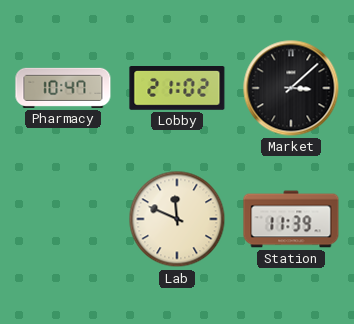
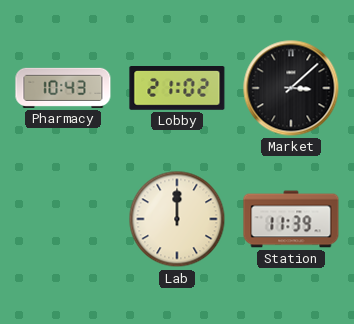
Pharmacy: 10:47 -> 10:43
Lab: 11:49 -> 12:00
